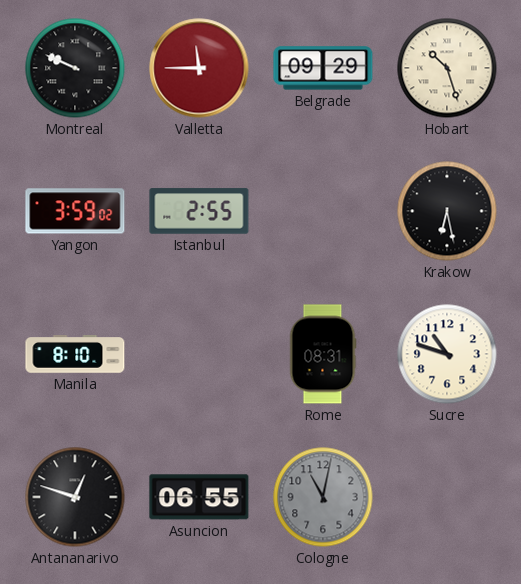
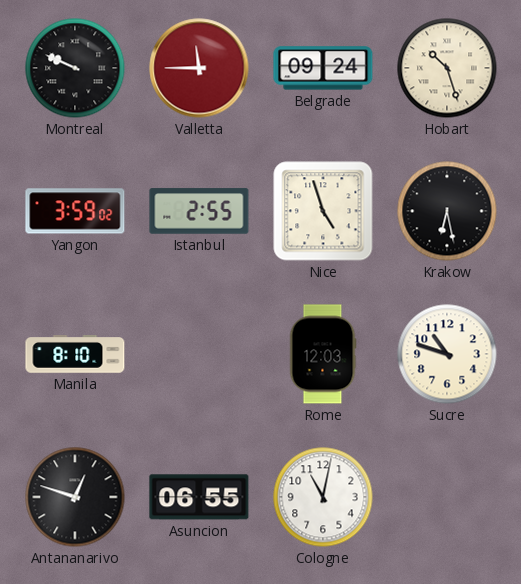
Belgrade: 09:29 -> 09:24
Nice: none -> 4:57
Rome: 08:31 -> 12:03
Cologne dial: grey -> white
